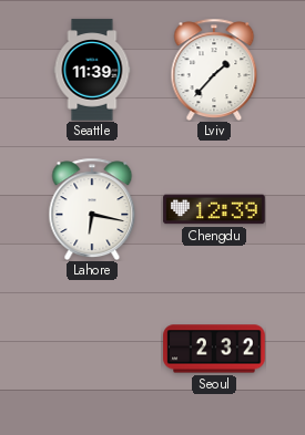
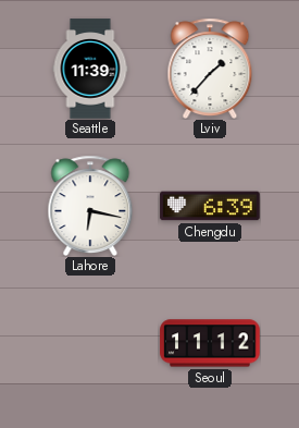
Chengdu: 12:39 -> 6:39
Seoul: 2:32 -> 11:12
